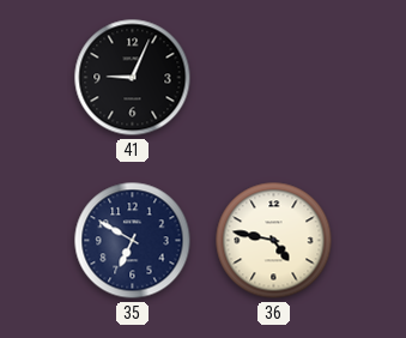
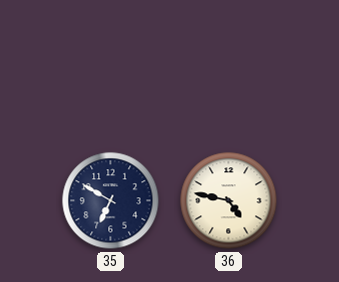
41: 9:04 -> none
